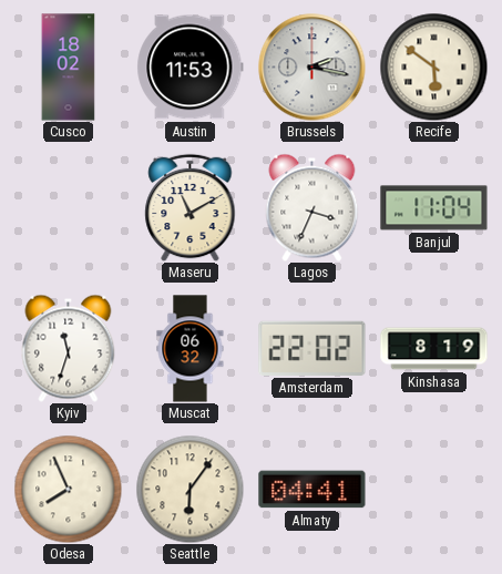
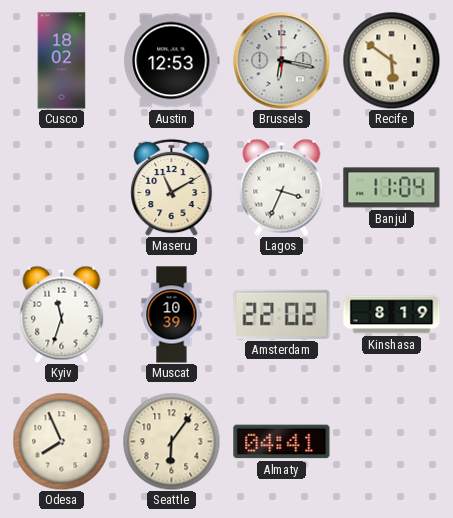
Austin: 11:53 -> 12:53
Brussels: 2:17 -> 6:17
Muscat: 06:32 -> 10:39
